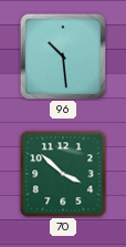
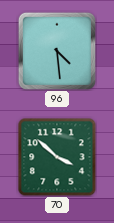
96: 10:29 -> 4:29
